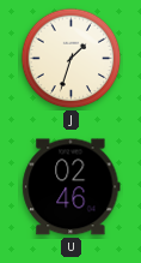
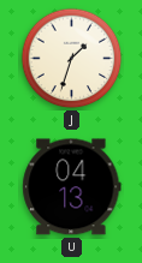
U: 02:46 -> 04:13
